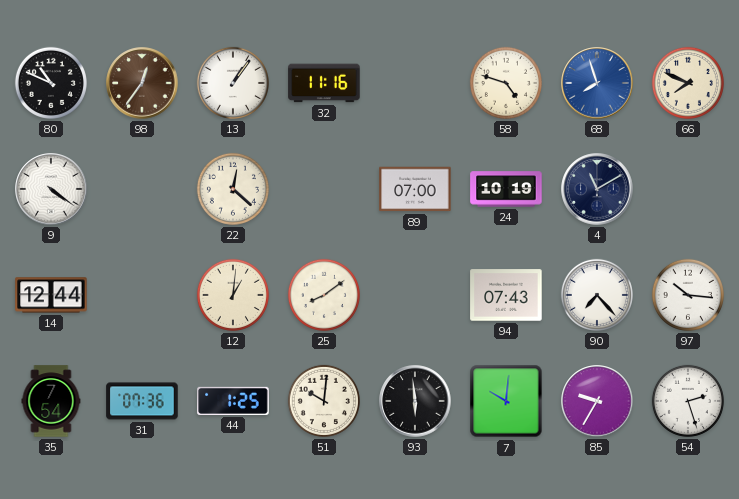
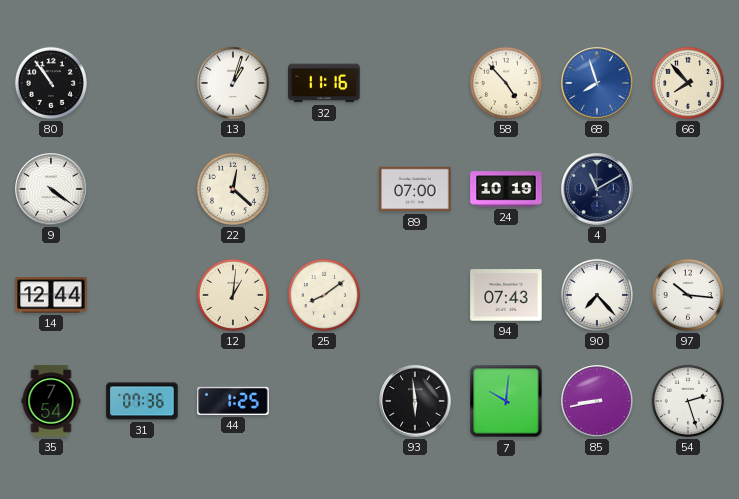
80: 10:49 -> 10:54
98: 12:36 -> none
13: 1:06 -> 1:03
58: 4:48 -> 4:53
66: 7:49 -> 7:53
51: 10:01 -> none
85: 9:35 -> 8:43
